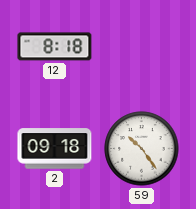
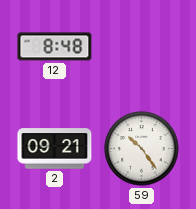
12: 8:18 -> 8:48
2: 09:18 -> 09:21
